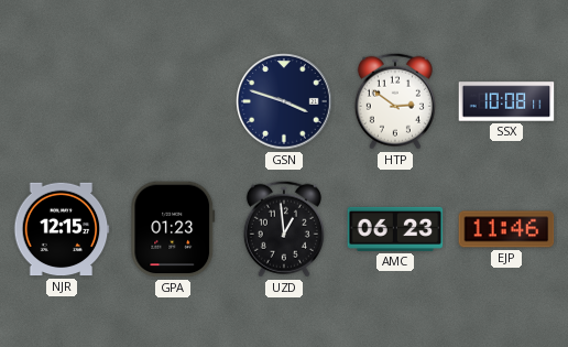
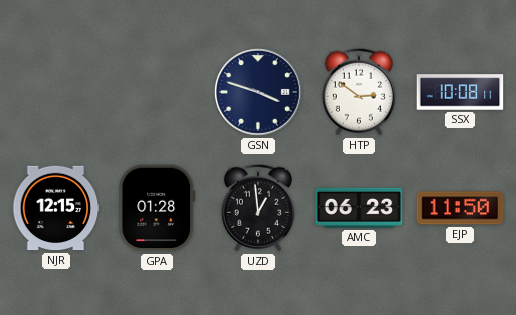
GPA: 01:23 -> 01:28
EJP: 11:46 -> 11:50
